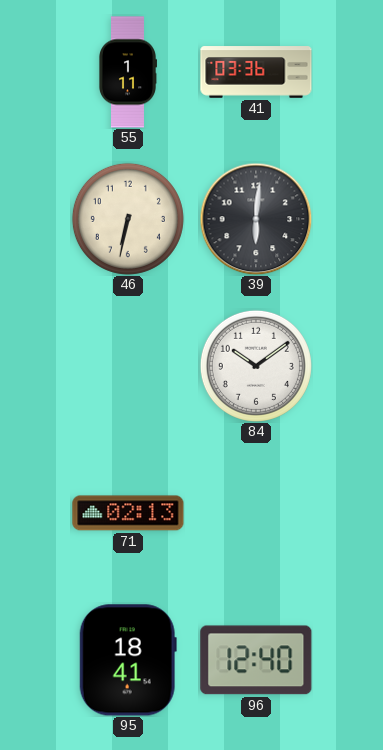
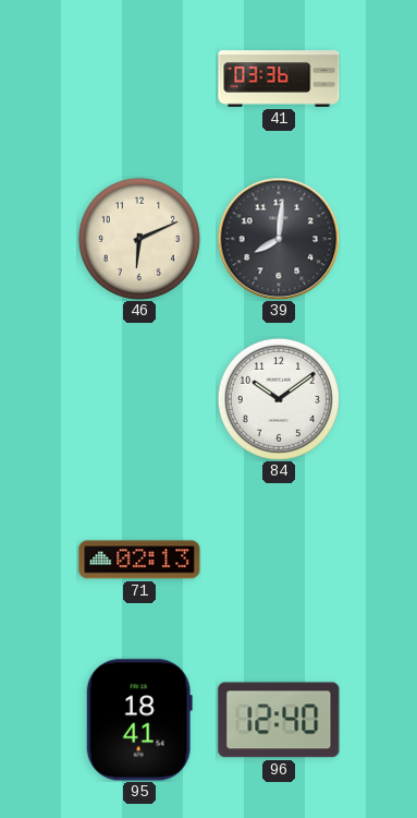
55: 1:11 -> none
46: 6:32 -> 6:11
39: 6:01 -> 8:01
